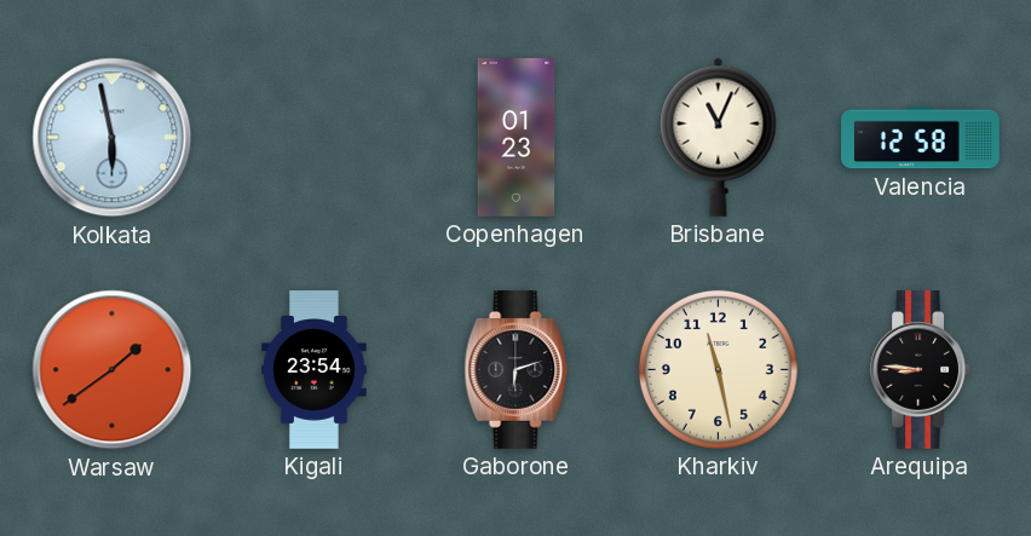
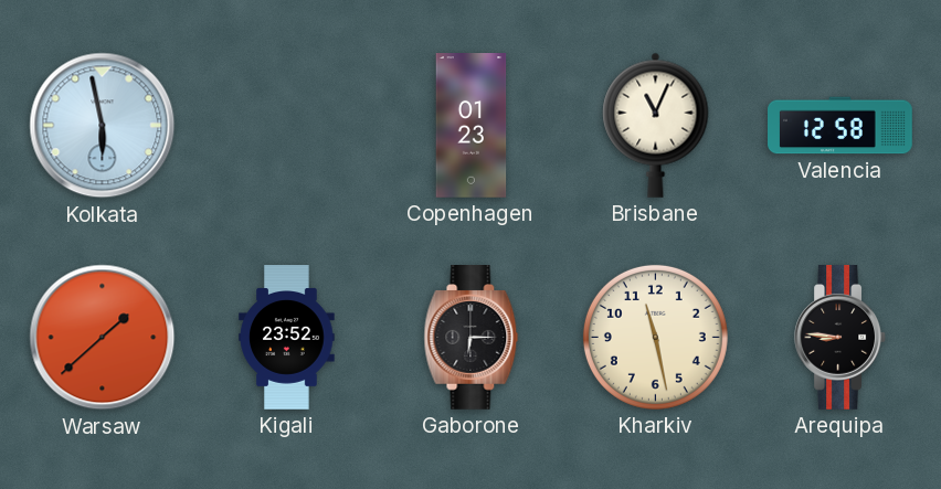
Warsaw: 1:39 -> 1:38
Kigali: 23:54 -> 23:52
Gaborone: 6:12 -> 6:15
